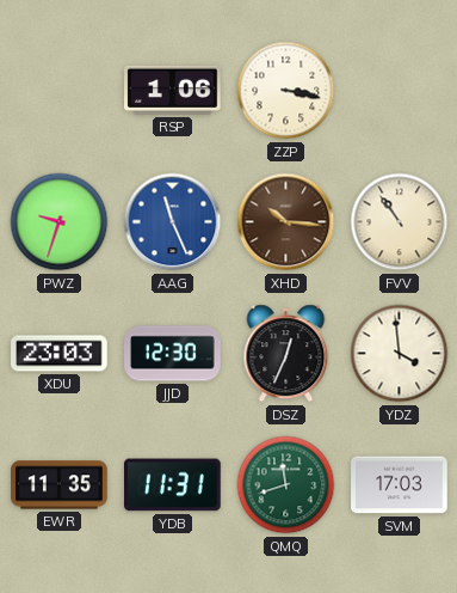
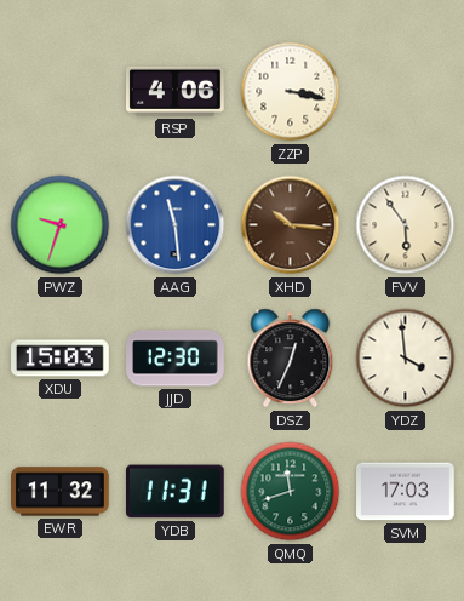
RSP: 1:06 -> 4:06
AAG: 11:26 -> 11:29
FVV: 10:54 -> 5:54
XDU: 23:03 -> 15:03
EWR: 11:35 -> 11:32
